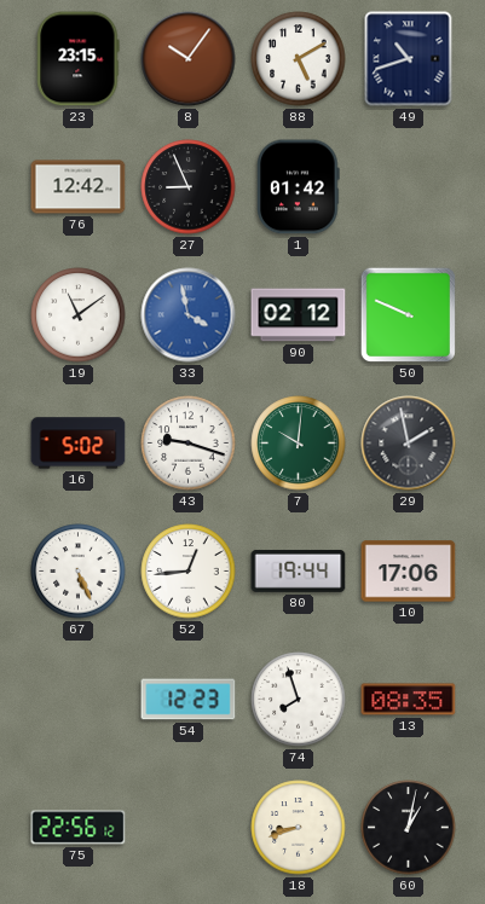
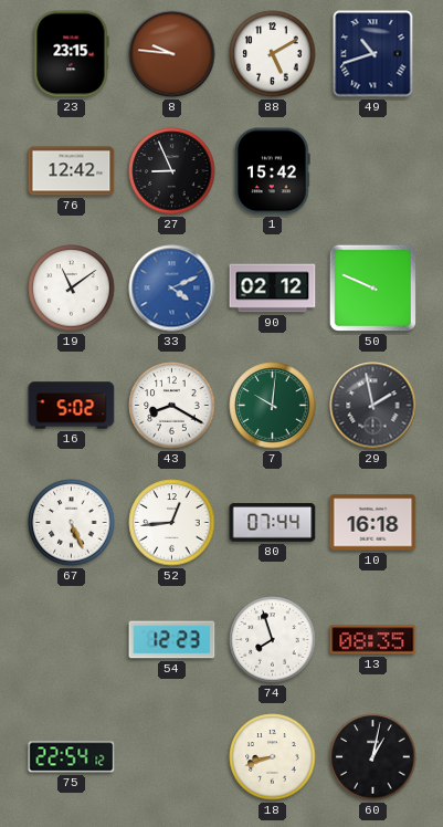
8: 10:06 -> 9:46
1: 01:42 -> 15:42
33: 3:58 -> 4:11
43: 9:18 -> 8:20
80: 19:44 -> 07:44
10: 17:06 -> 16:18
75: 22:56 -> 22:54
